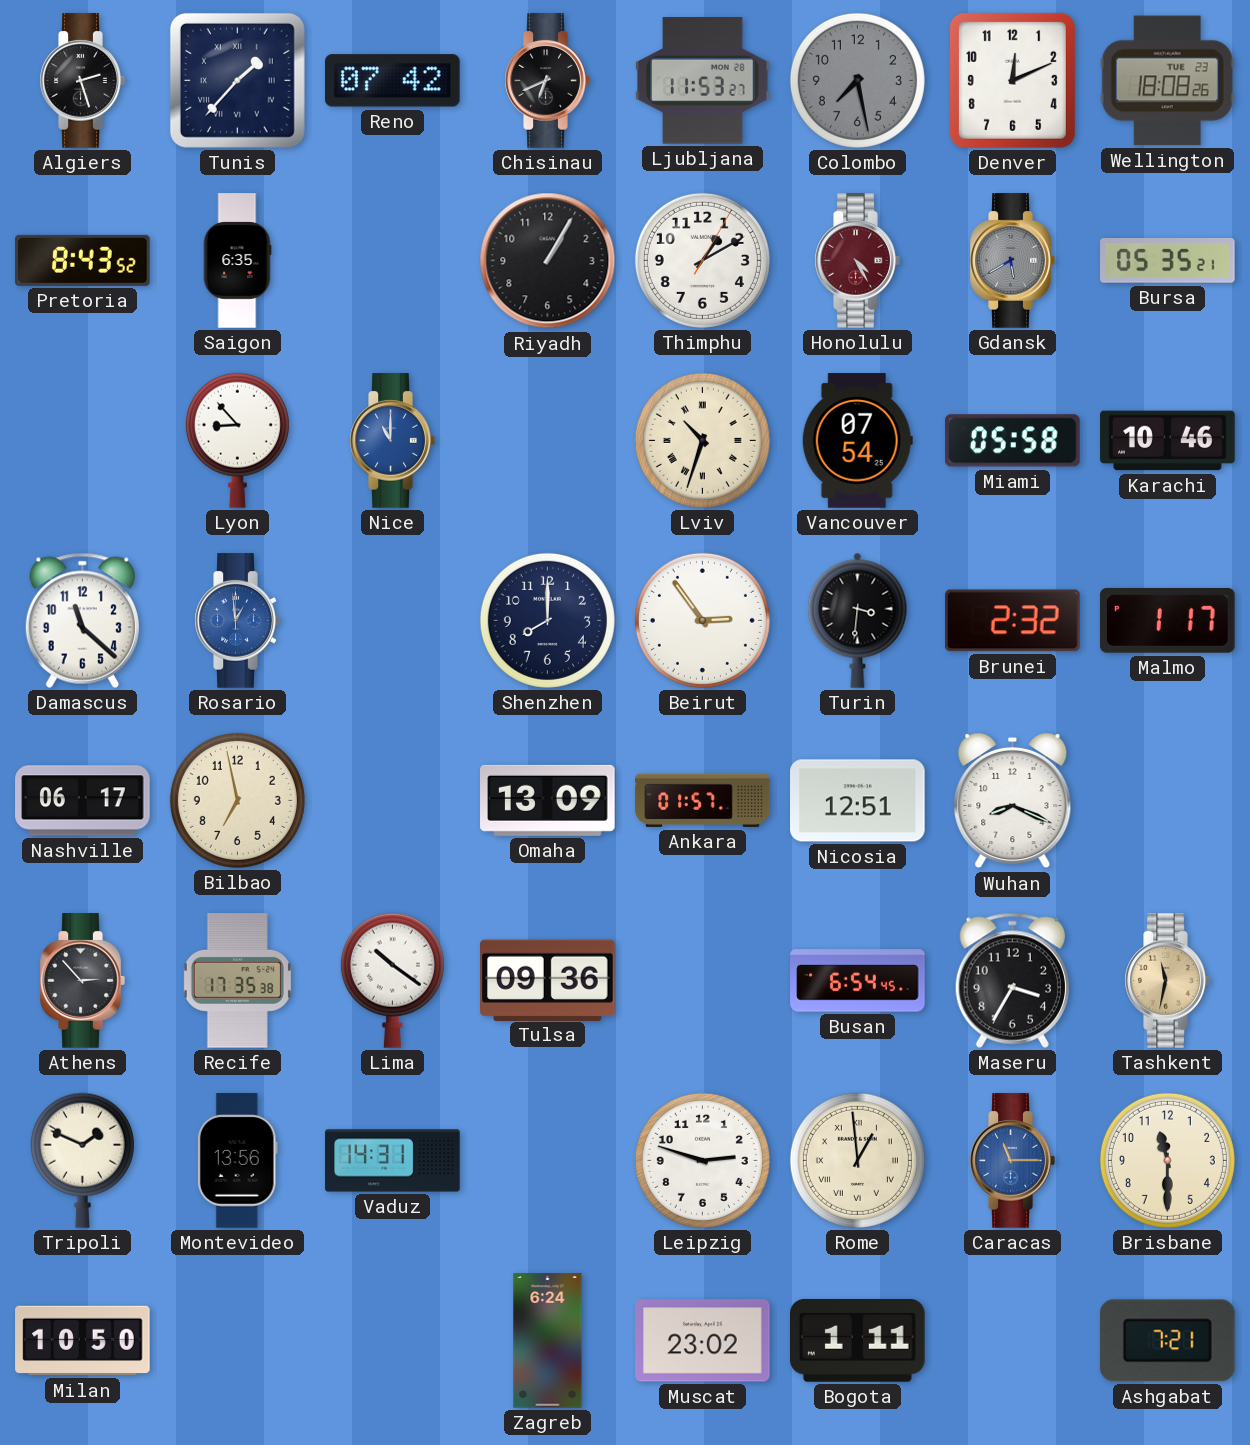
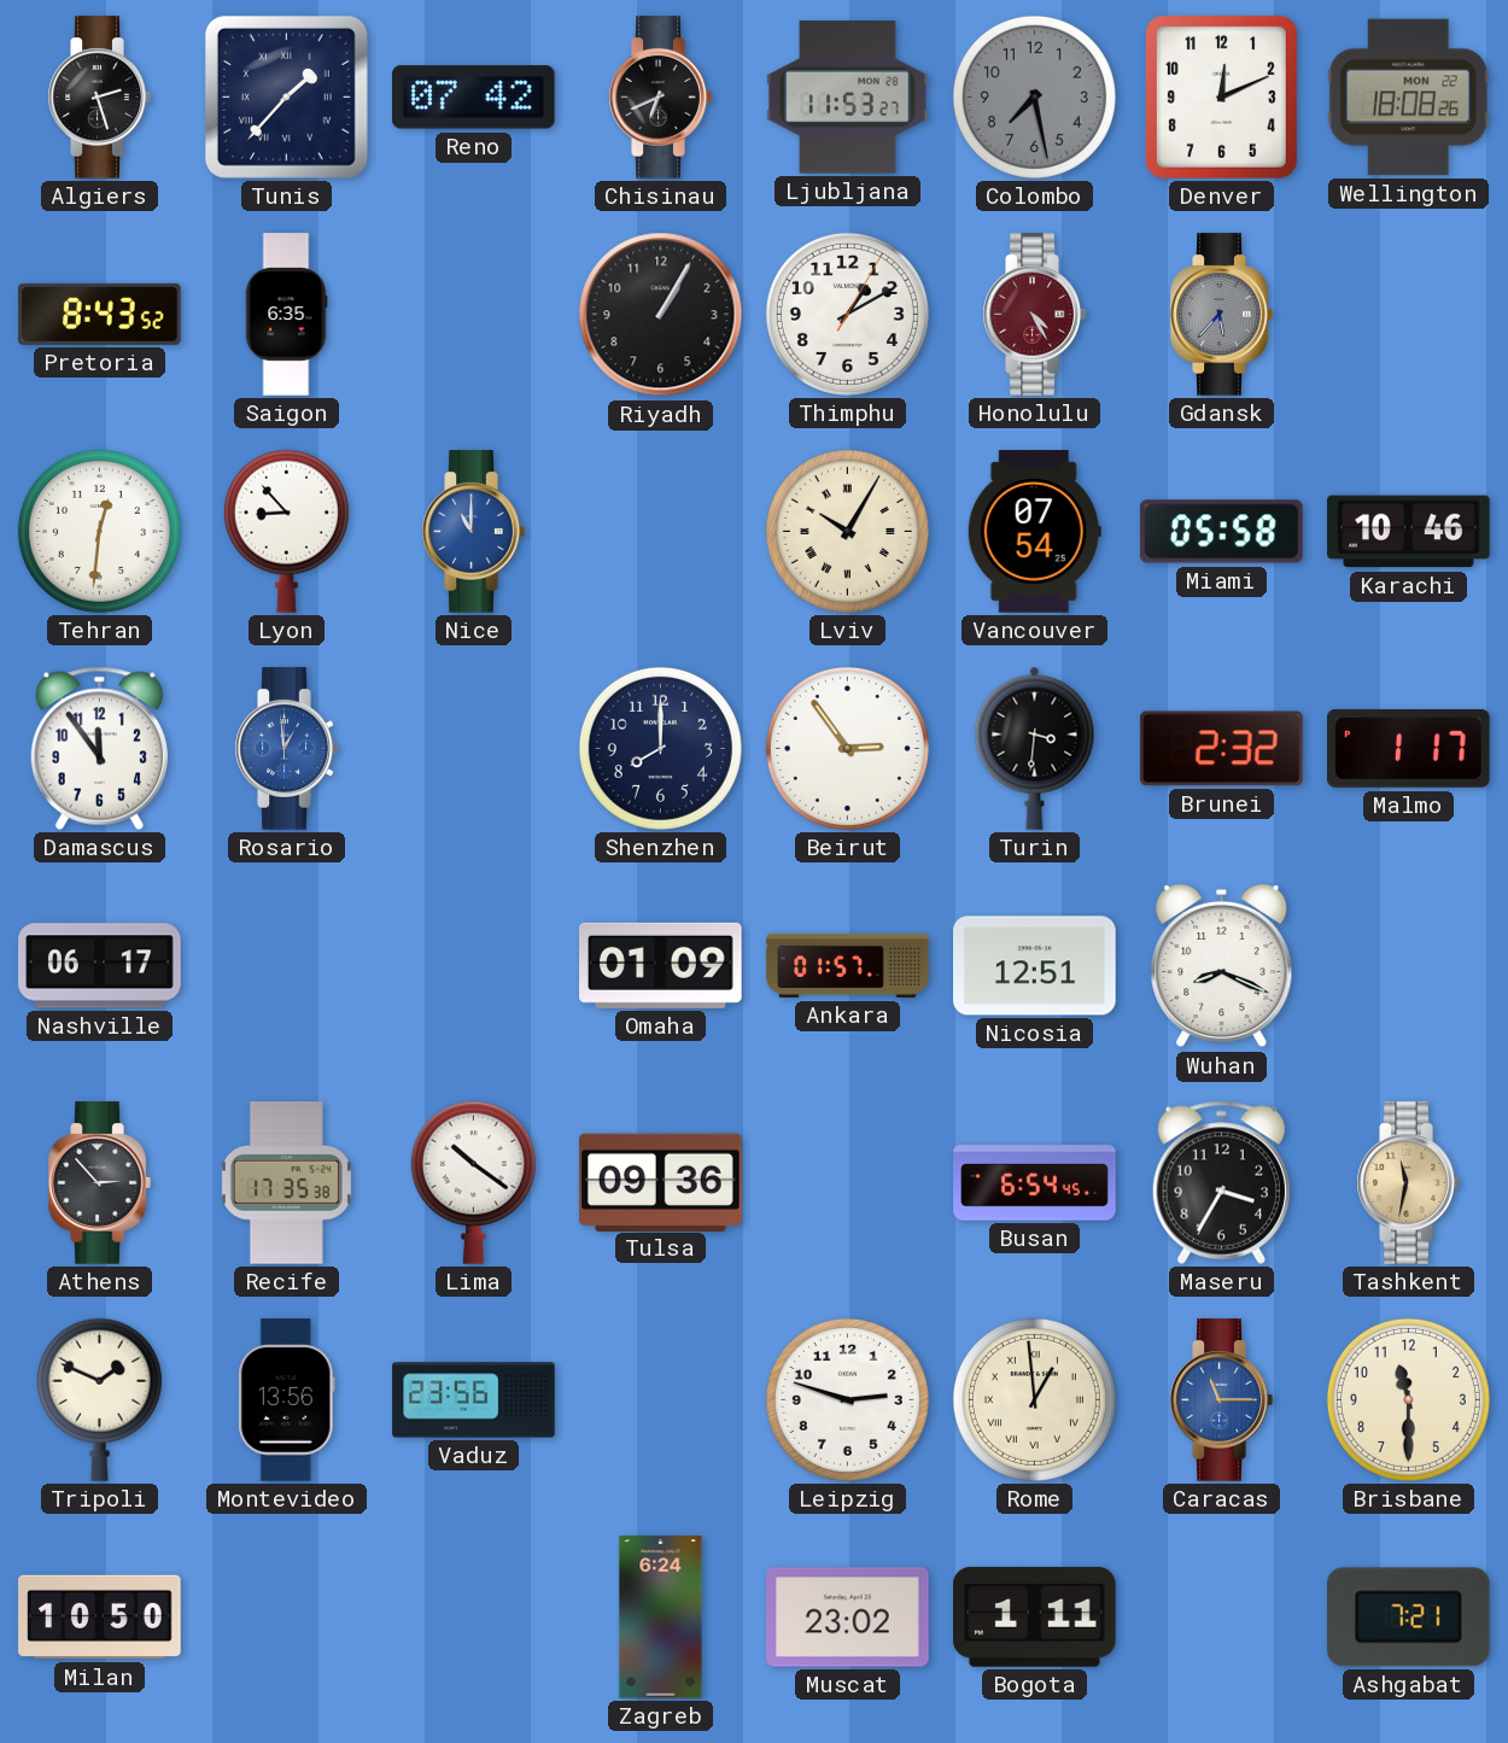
Wellington date: TUE 23 -> MON 22
Gdansk: 5:40 -> 5:37
Bursa: 05:35 -> none
Tehran: none -> 12:31
Lviv: 10:33 -> 10:05
Damascus: 11:22 -> 11:54
Bilbao: 6:58 -> none
Omaha: 13:09 -> 01:09
Vaduz: 14:31 -> 23:56
